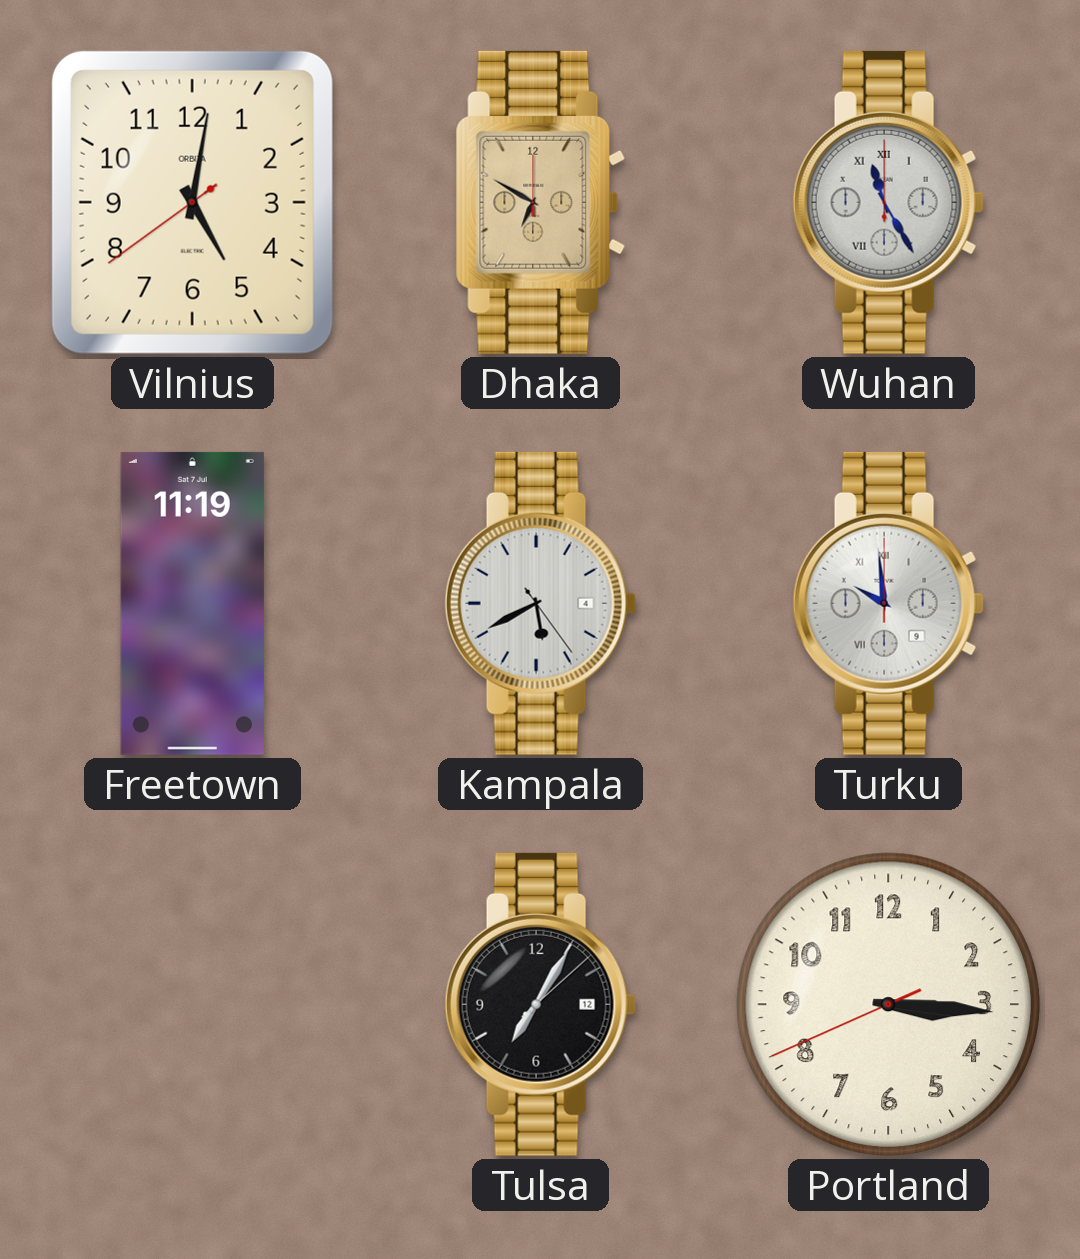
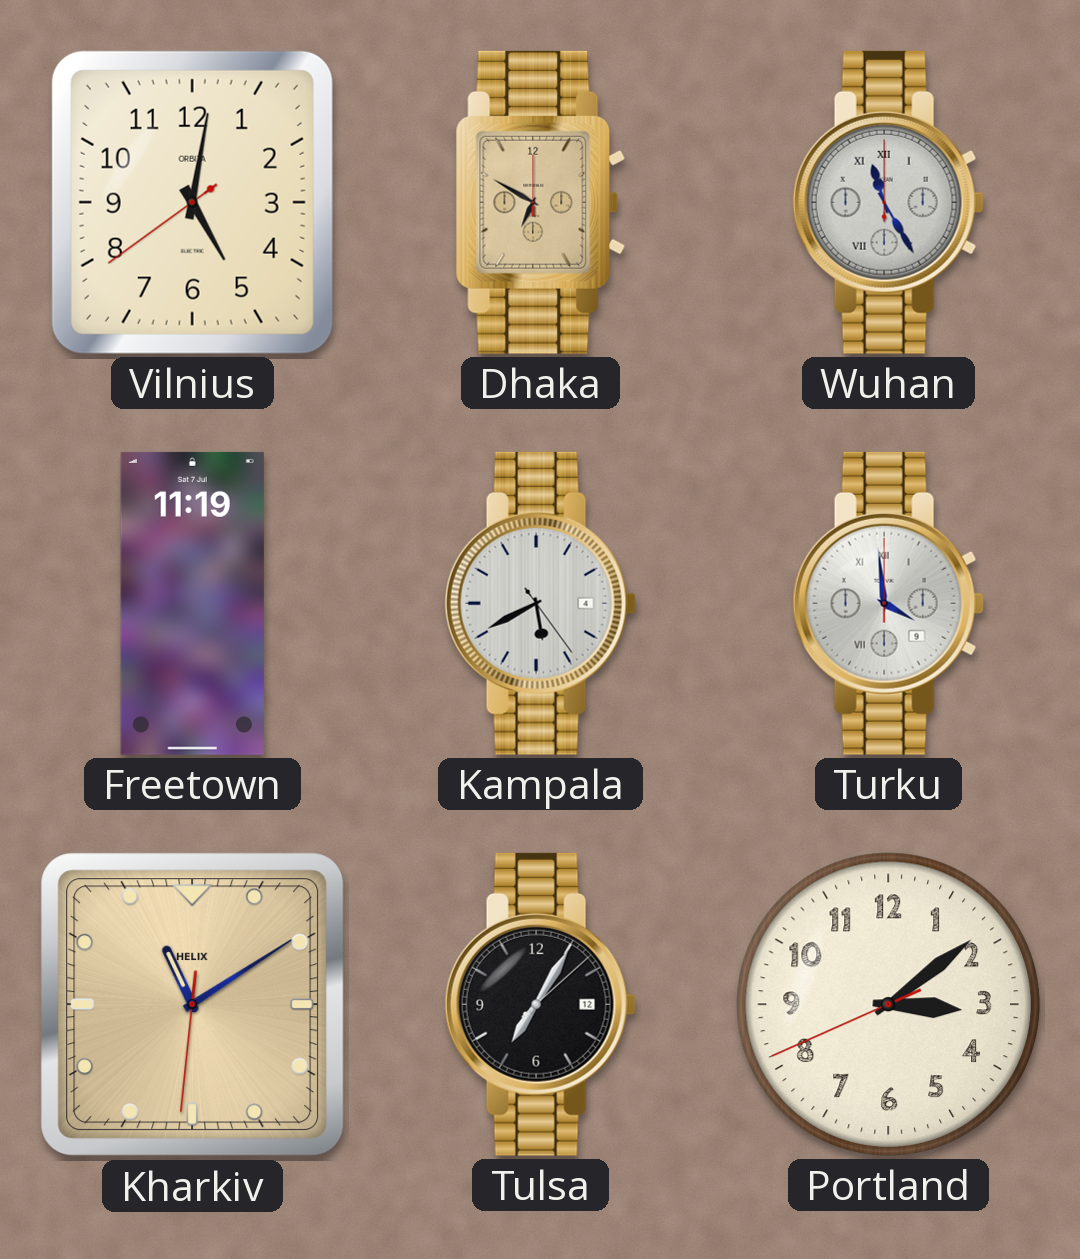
Turku: 9:59 -> 3:59
Kharkiv: none -> 11:09
Portland: 3:15 -> 3:08
